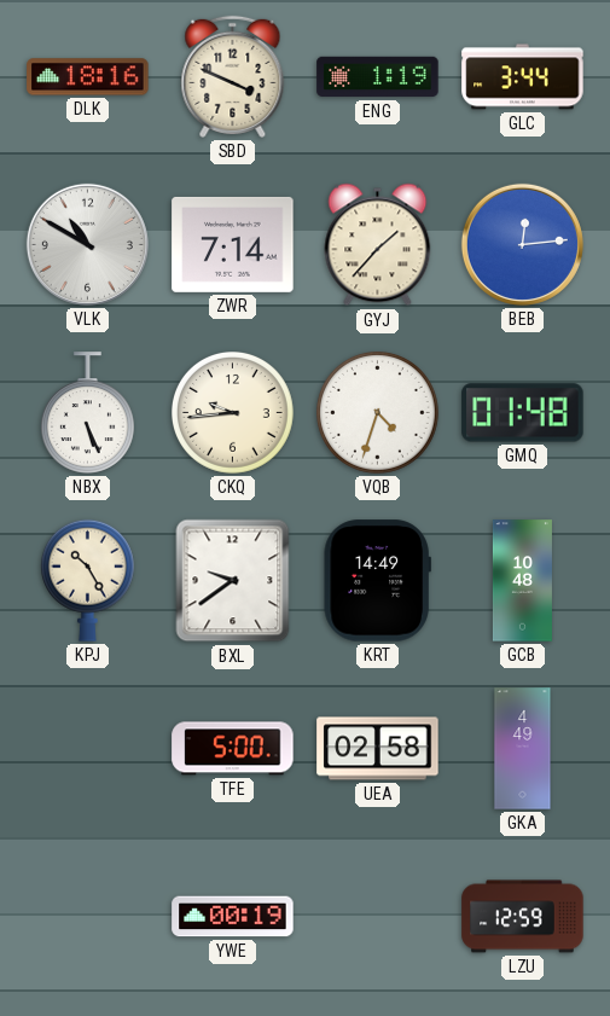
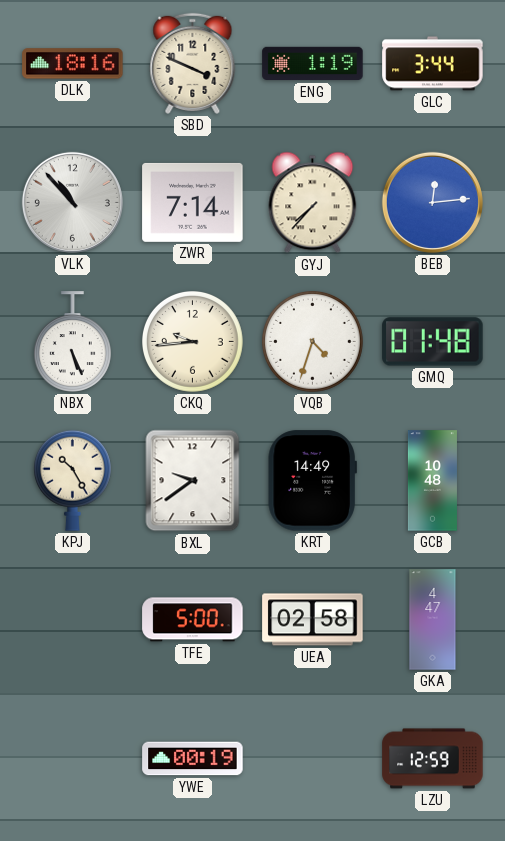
VLK: 10:50 -> 10:53
GYJ: 1:37 -> 7:37
GKA: 4:49 -> 4:47
